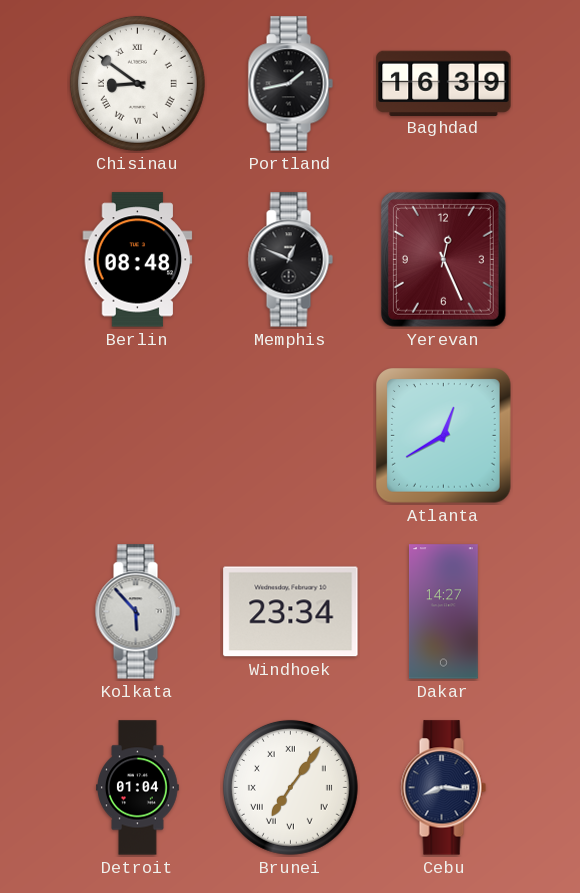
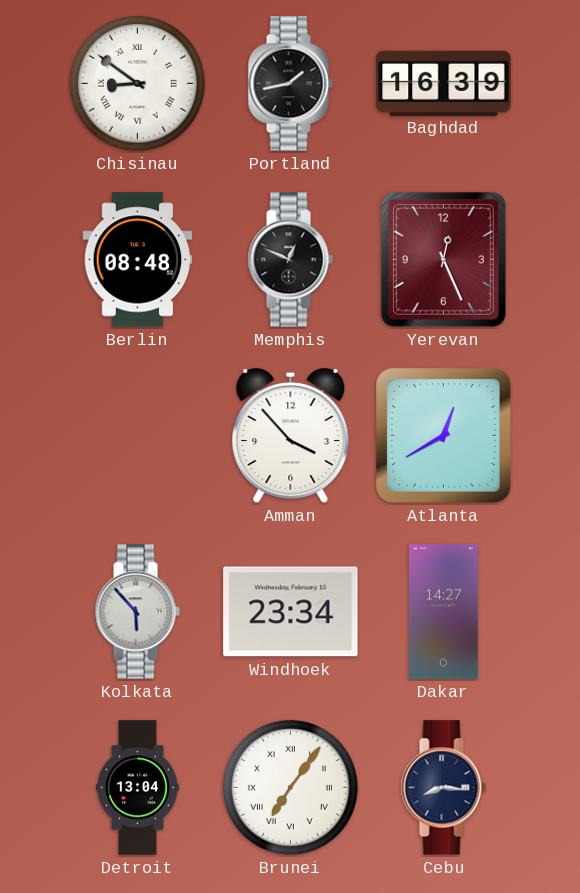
Amman: none -> 3:53
Detroit: 01:04 -> 13:04
